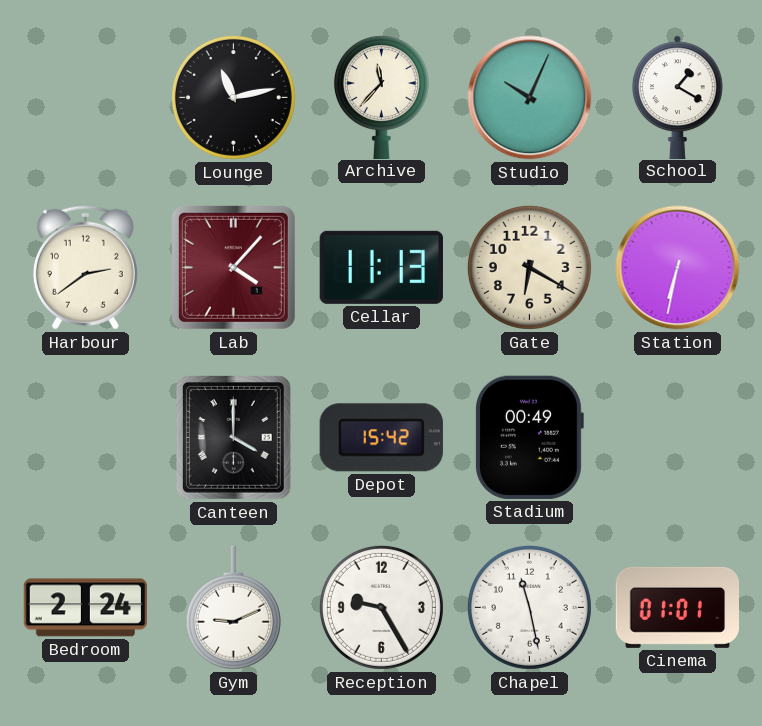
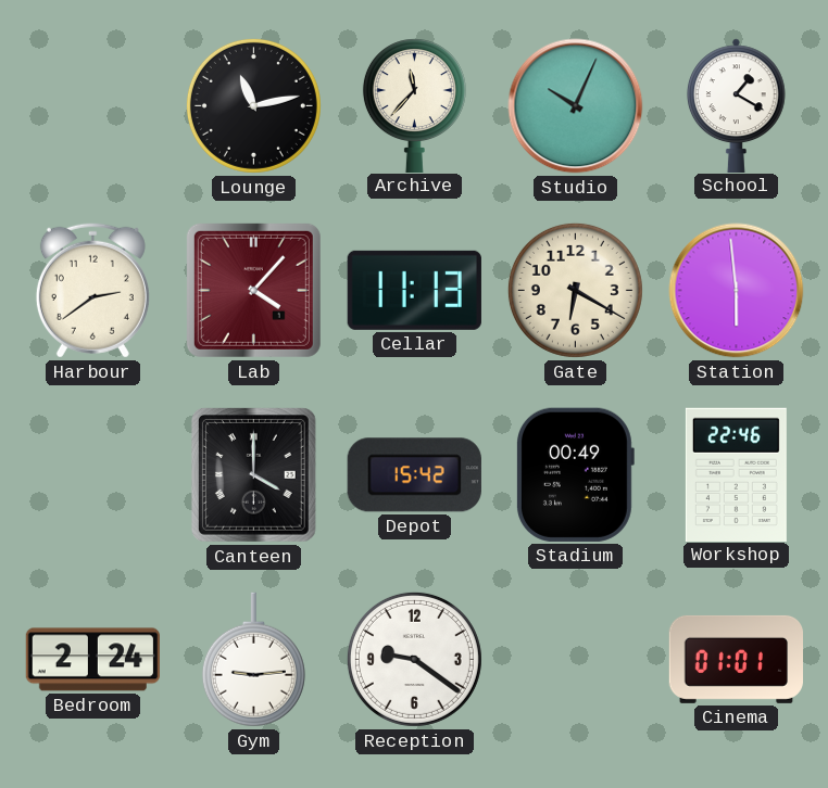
Station: 6:32 -> 5:59
Workshop: none -> 22:46
Gym: 9:11 -> 9:14
Reception: 9:25 -> 9:21
Chapel: 11:28 -> none
